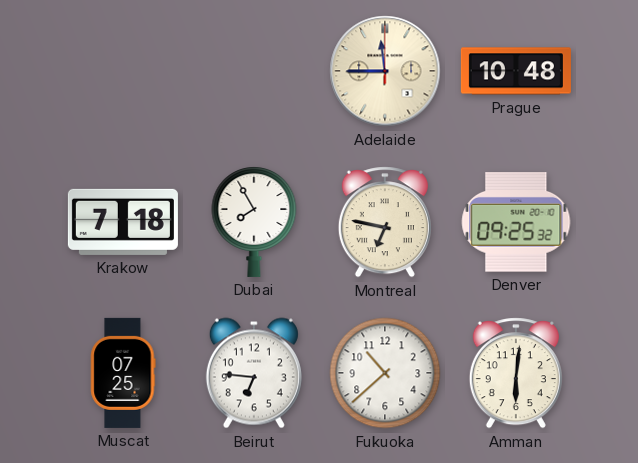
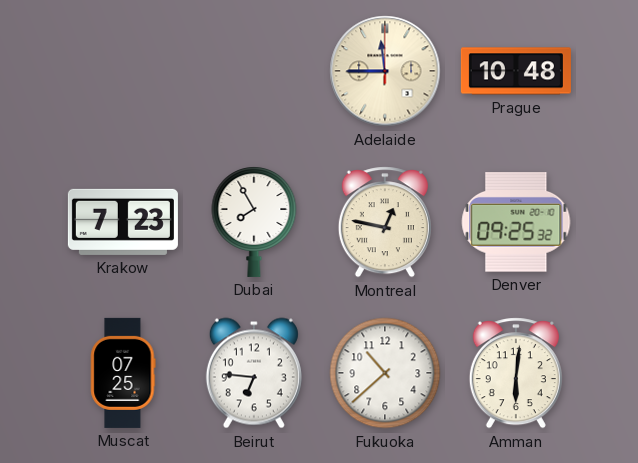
Krakow: 7:18 -> 7:23
Montreal: 6:47 -> 12:47
